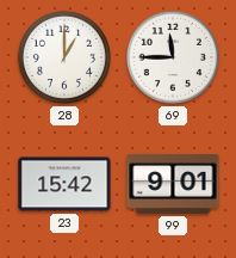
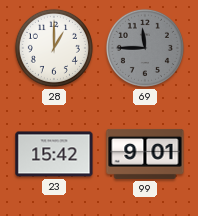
69 dial: white -> grey
